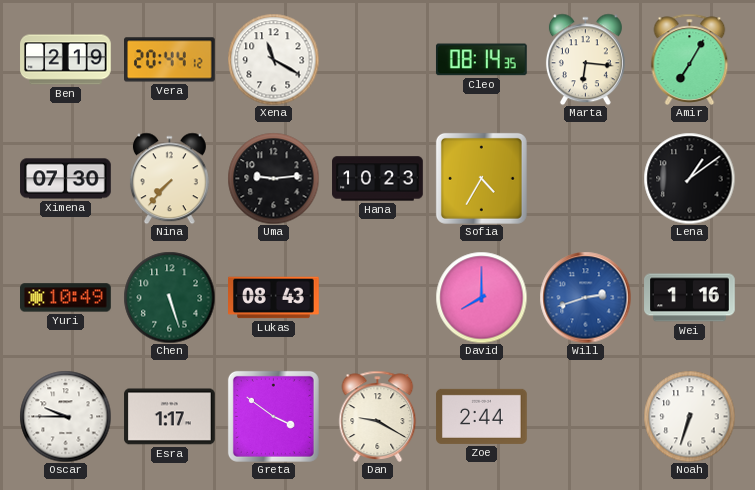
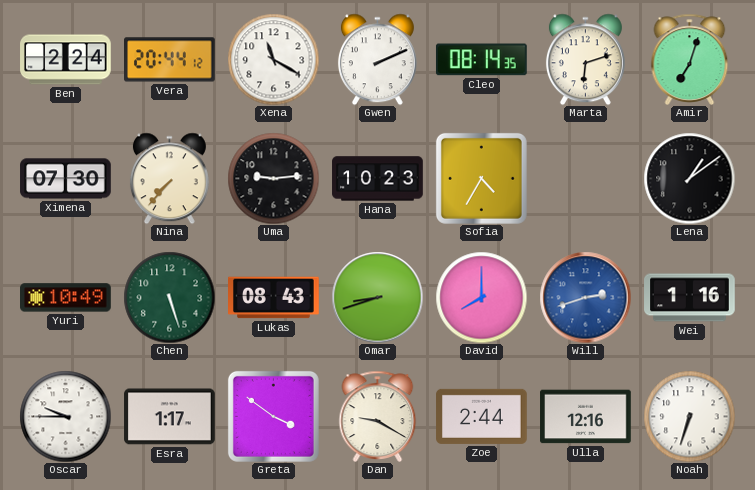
Ben: 2:19 -> 2:24
Gwen: none -> 2:11
Marta: 6:16 -> 6:12
Amir: 7:05 -> 7:03
Omar: none -> 8:42
Ulla: none -> 12:16
